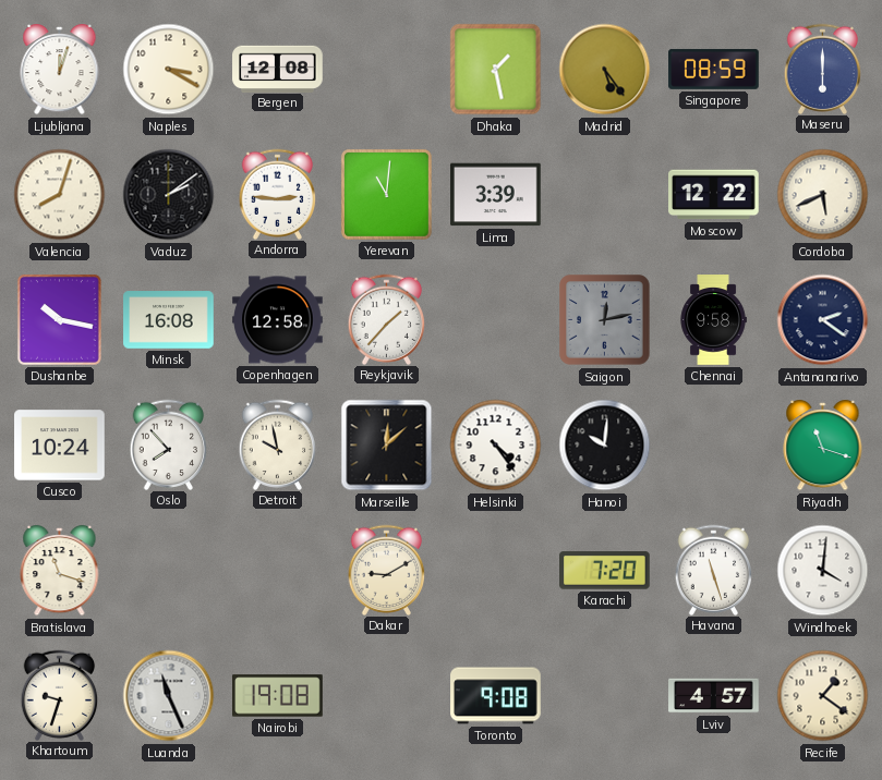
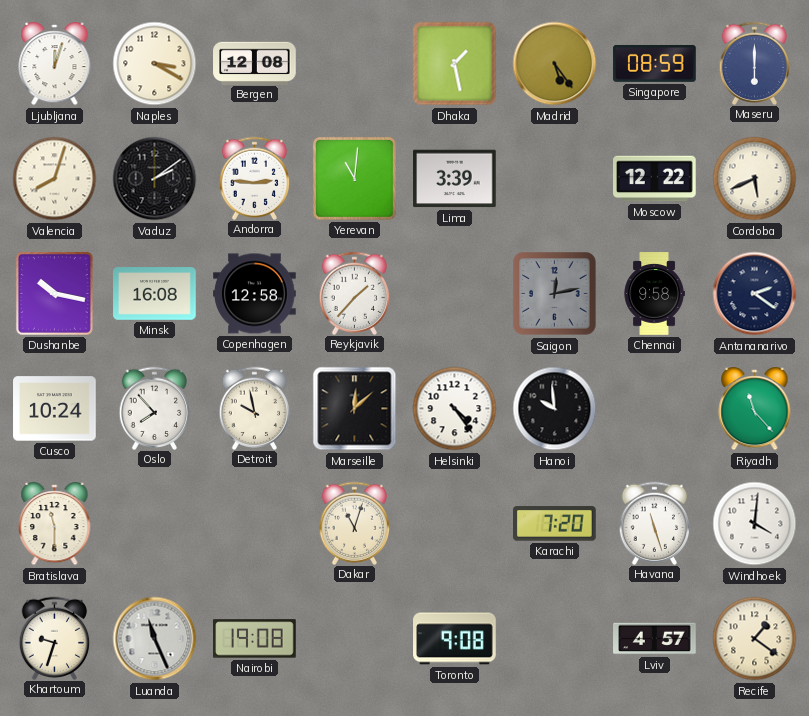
Hanoi: 10:01 -> 9:59
Riyadh: 11:18 -> 11:23
Bratislava: 11:18 -> 11:30
Dakar: 9:10 -> 11:03
